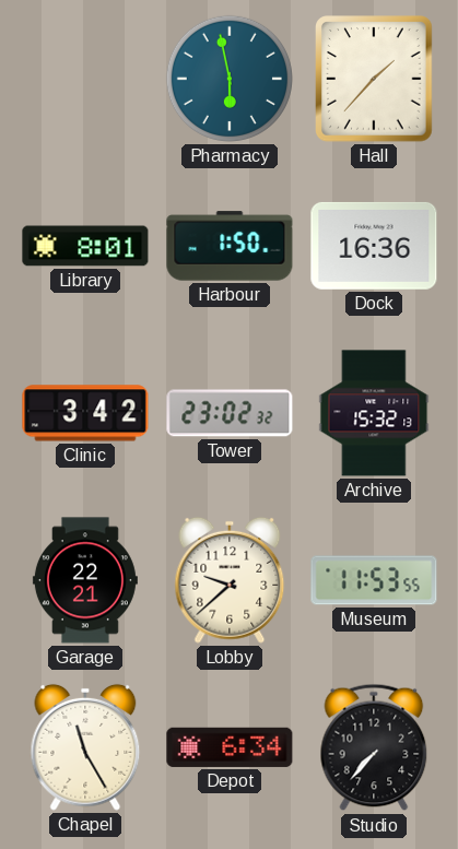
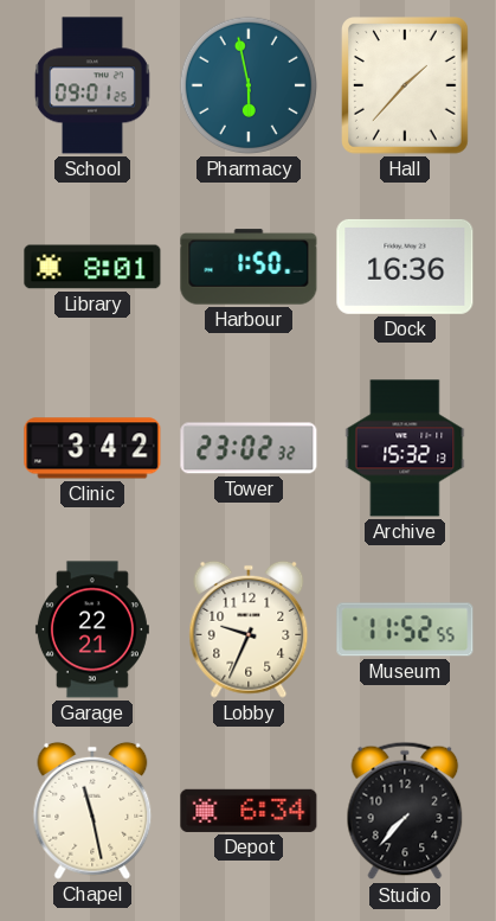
School: none -> 09:01
Lobby: 9:38 -> 9:34
Museum: 11:53 -> 11:52
Chapel: 11:25 -> 11:28
